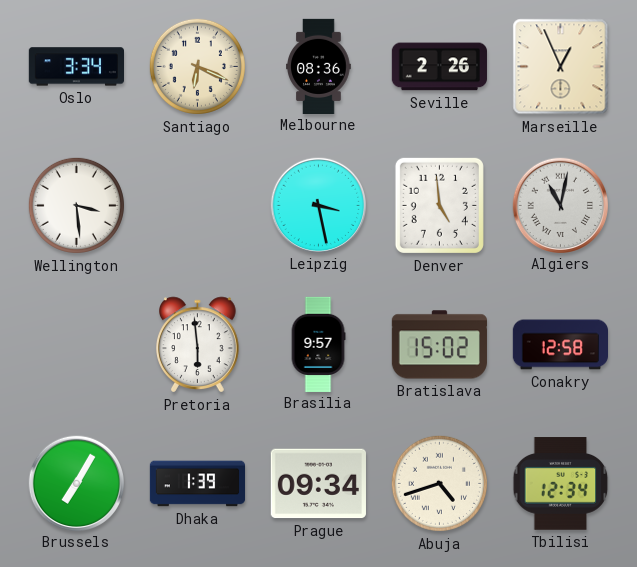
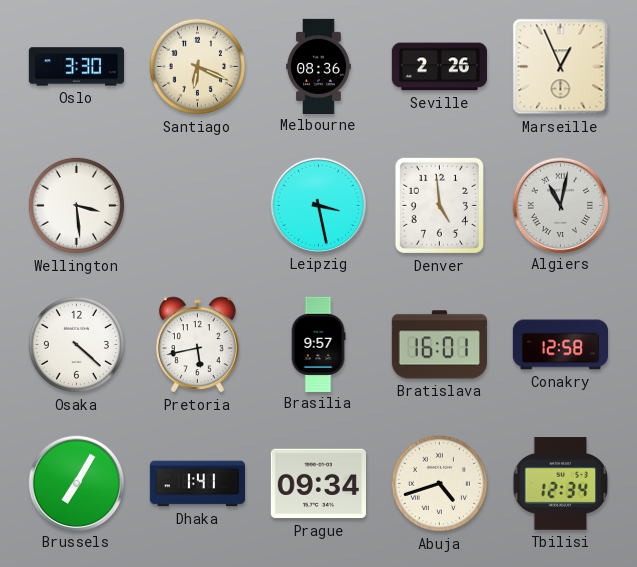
Oslo: 3:34 -> 3:30
Osaka: none -> 4:22
Pretoria: 5:59 -> 5:43
Bratislava: 15:02 -> 16:01
Dhaka: 1:39 -> 1:41
